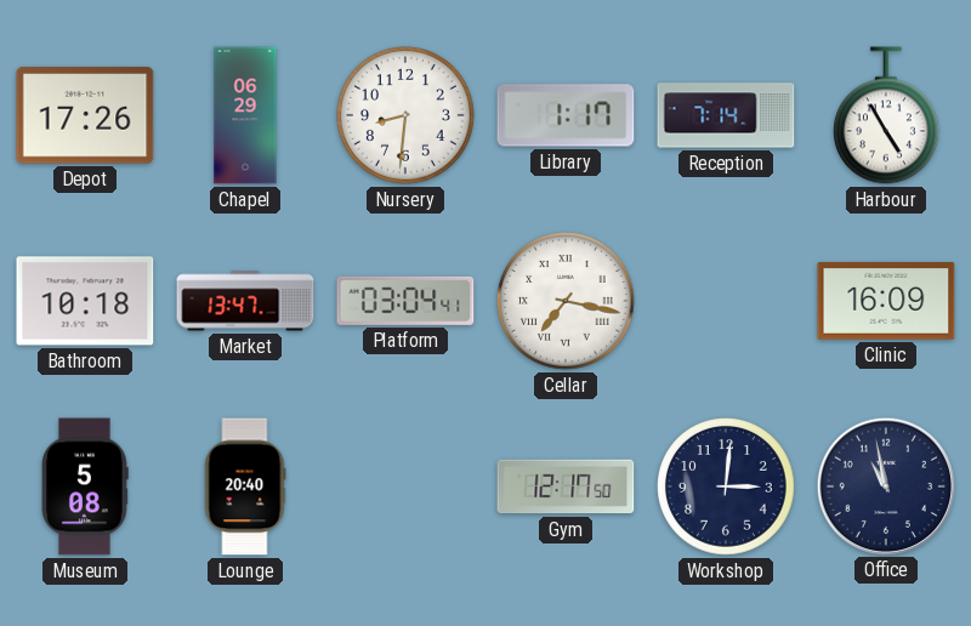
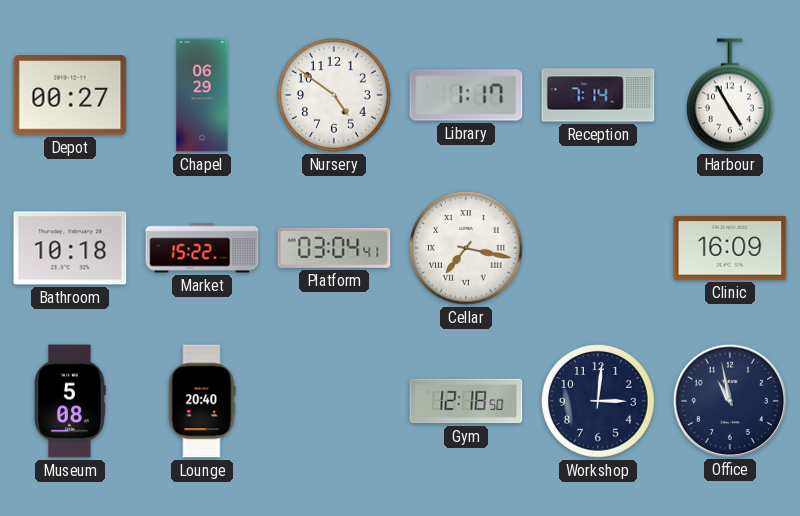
Depot: 17:26 -> 00:27
Nursery: 8:31 -> 4:51
Market: 13:47 -> 15:22
Gym: 12:17 -> 12:18
